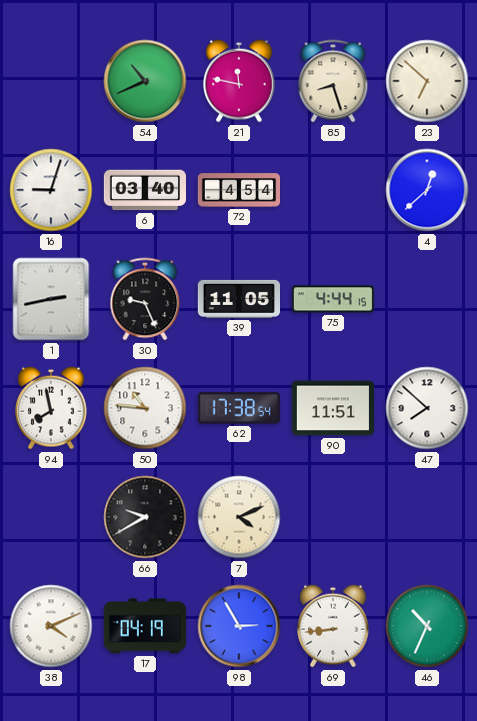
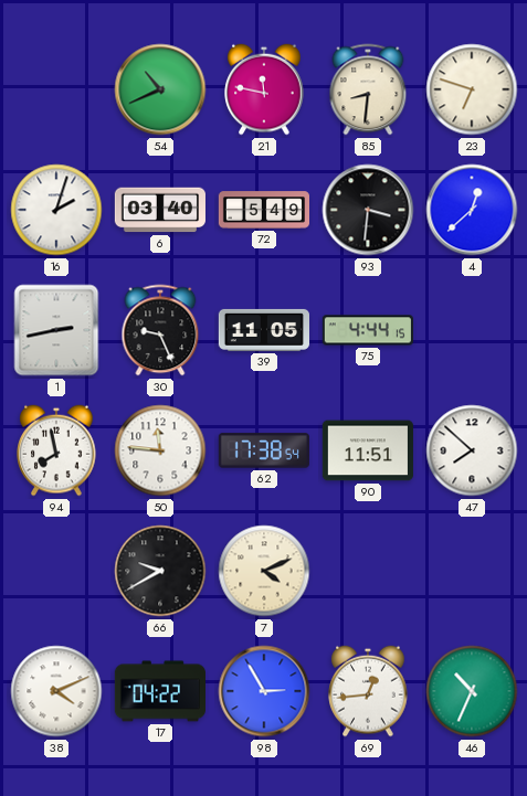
85: 8:27 -> 8:31
23: 6:52 -> 6:48
16: 9:03 -> 2:03
72: 4:54 -> 5:49
93: none -> 3:31
50: 10:46 -> 11:46
17: 04:19 -> 04:22
69: 8:44 -> 12:44
